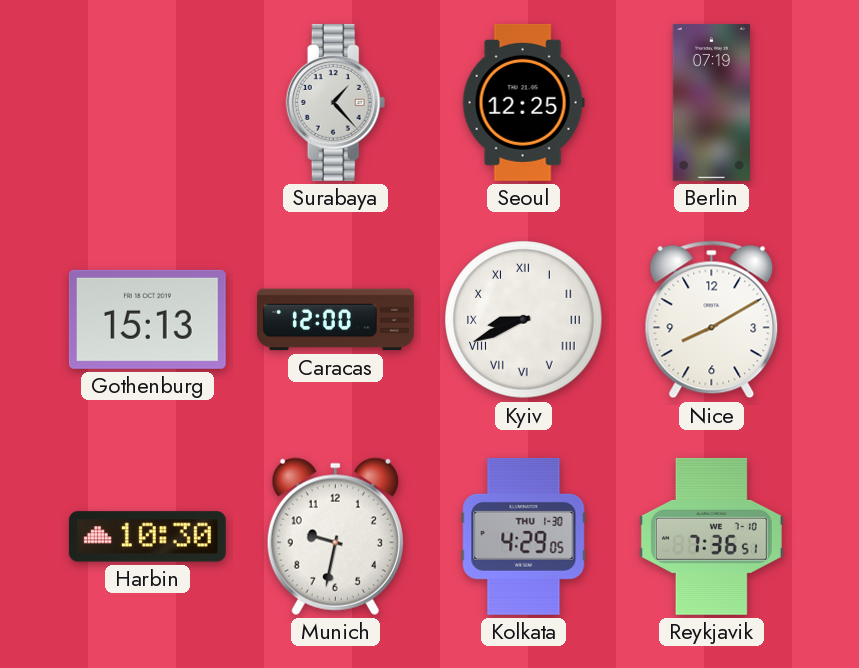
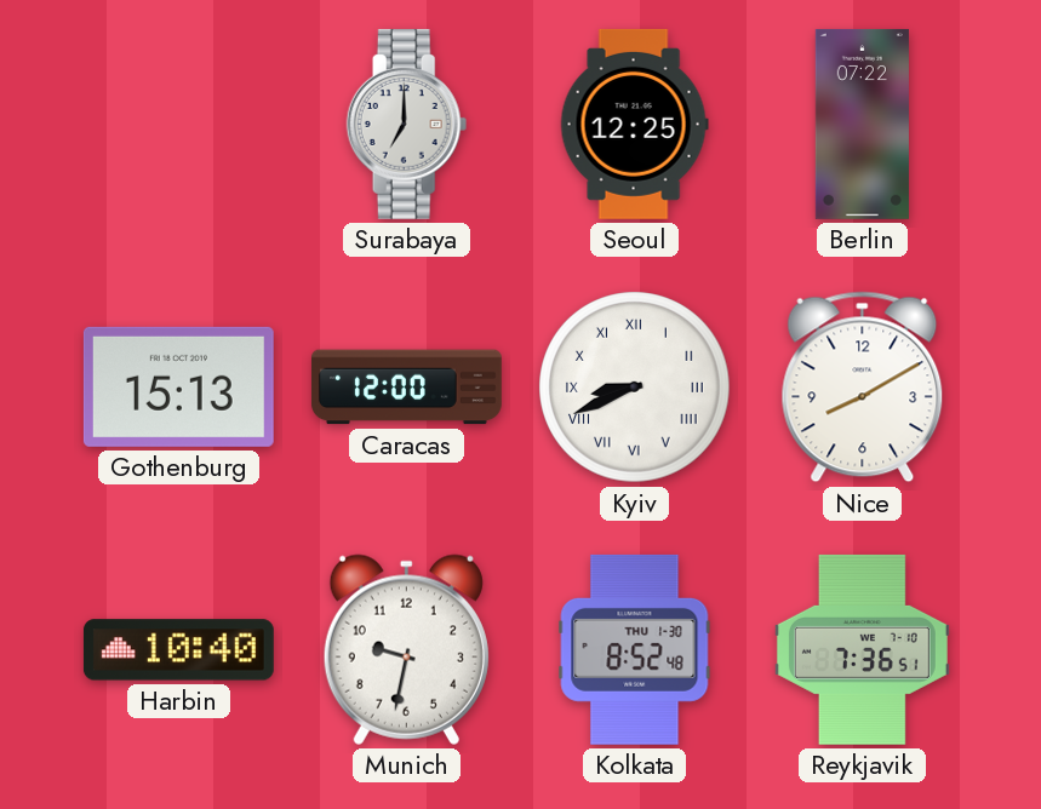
Surabaya: 1:23 -> 7:00
Berlin: 07:19 -> 07:22
Harbin: 10:30 -> 10:40
Kolkata: 4:29 -> 8:52
